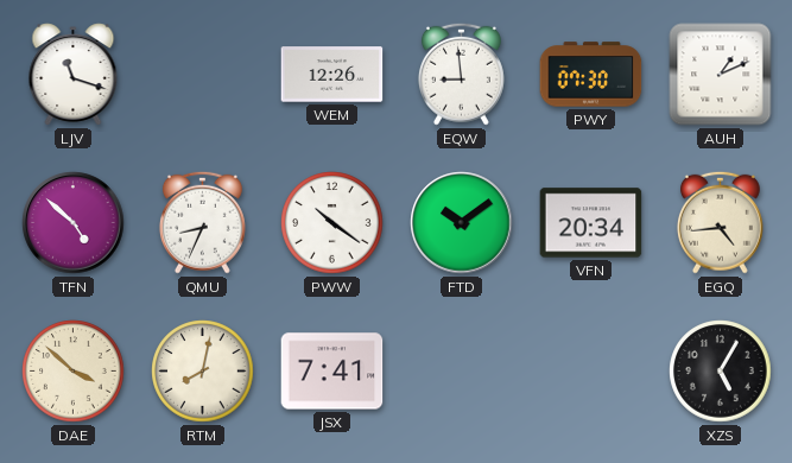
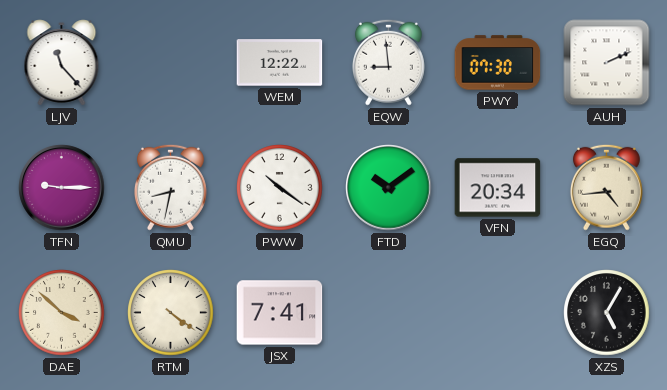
LJV: 11:18 -> 11:23
WEM: 12:26 -> 12:22
AUH: 1:11 -> 2:11
TFN: 4:52 -> 9:15
QMU: 8:34 -> 8:32
RTM: 8:02 -> 4:21
